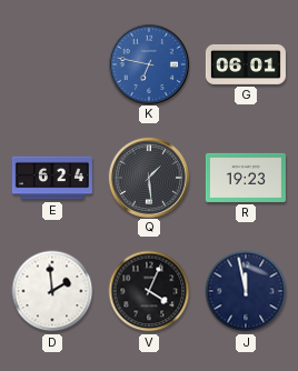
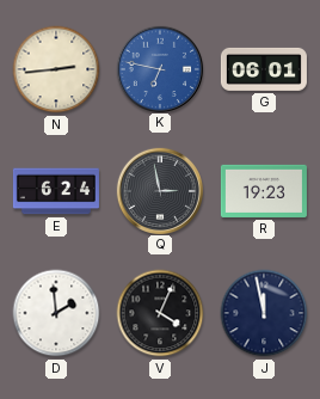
N: none -> 2:44
Q: 1:29 -> 2:58
